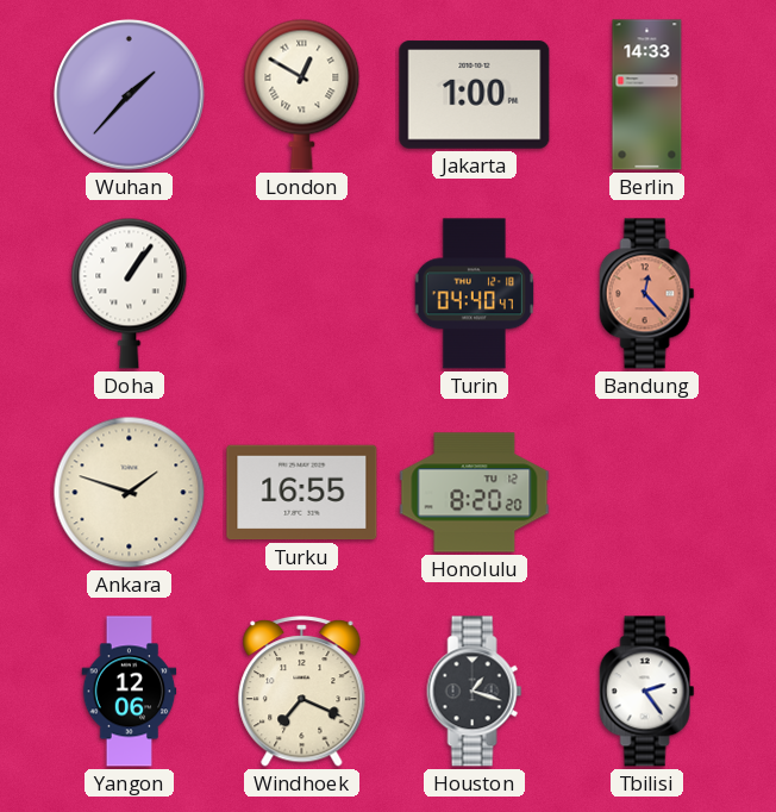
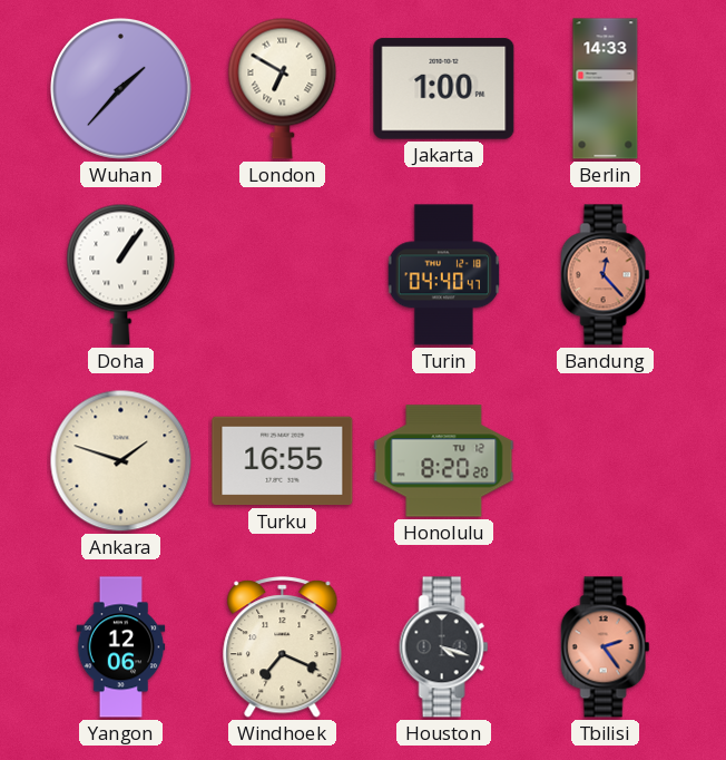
London: 12:50 -> 6:50
Houston: 1:18 -> 4:18
Tbilisi dial: white -> salmon
